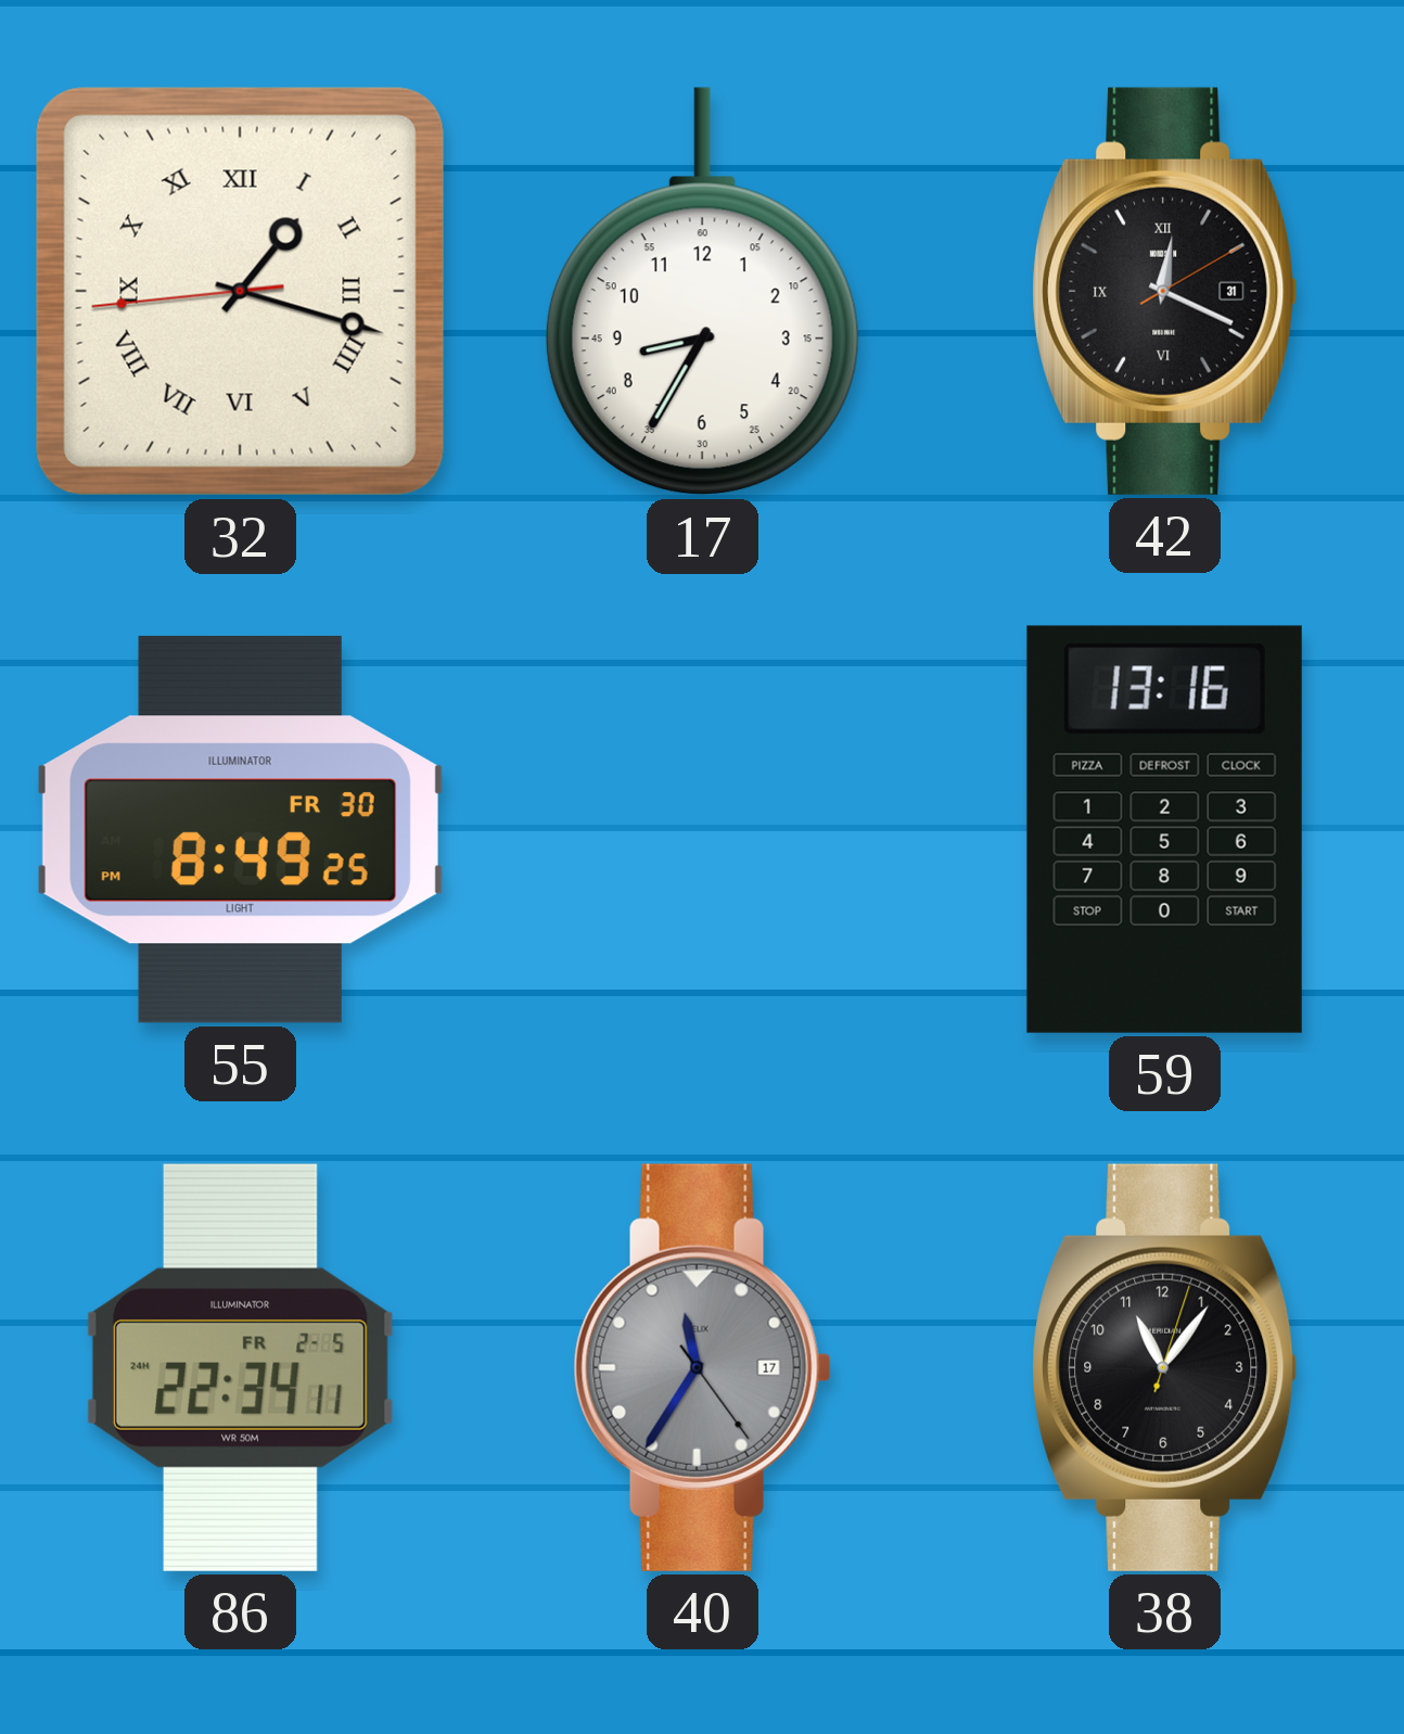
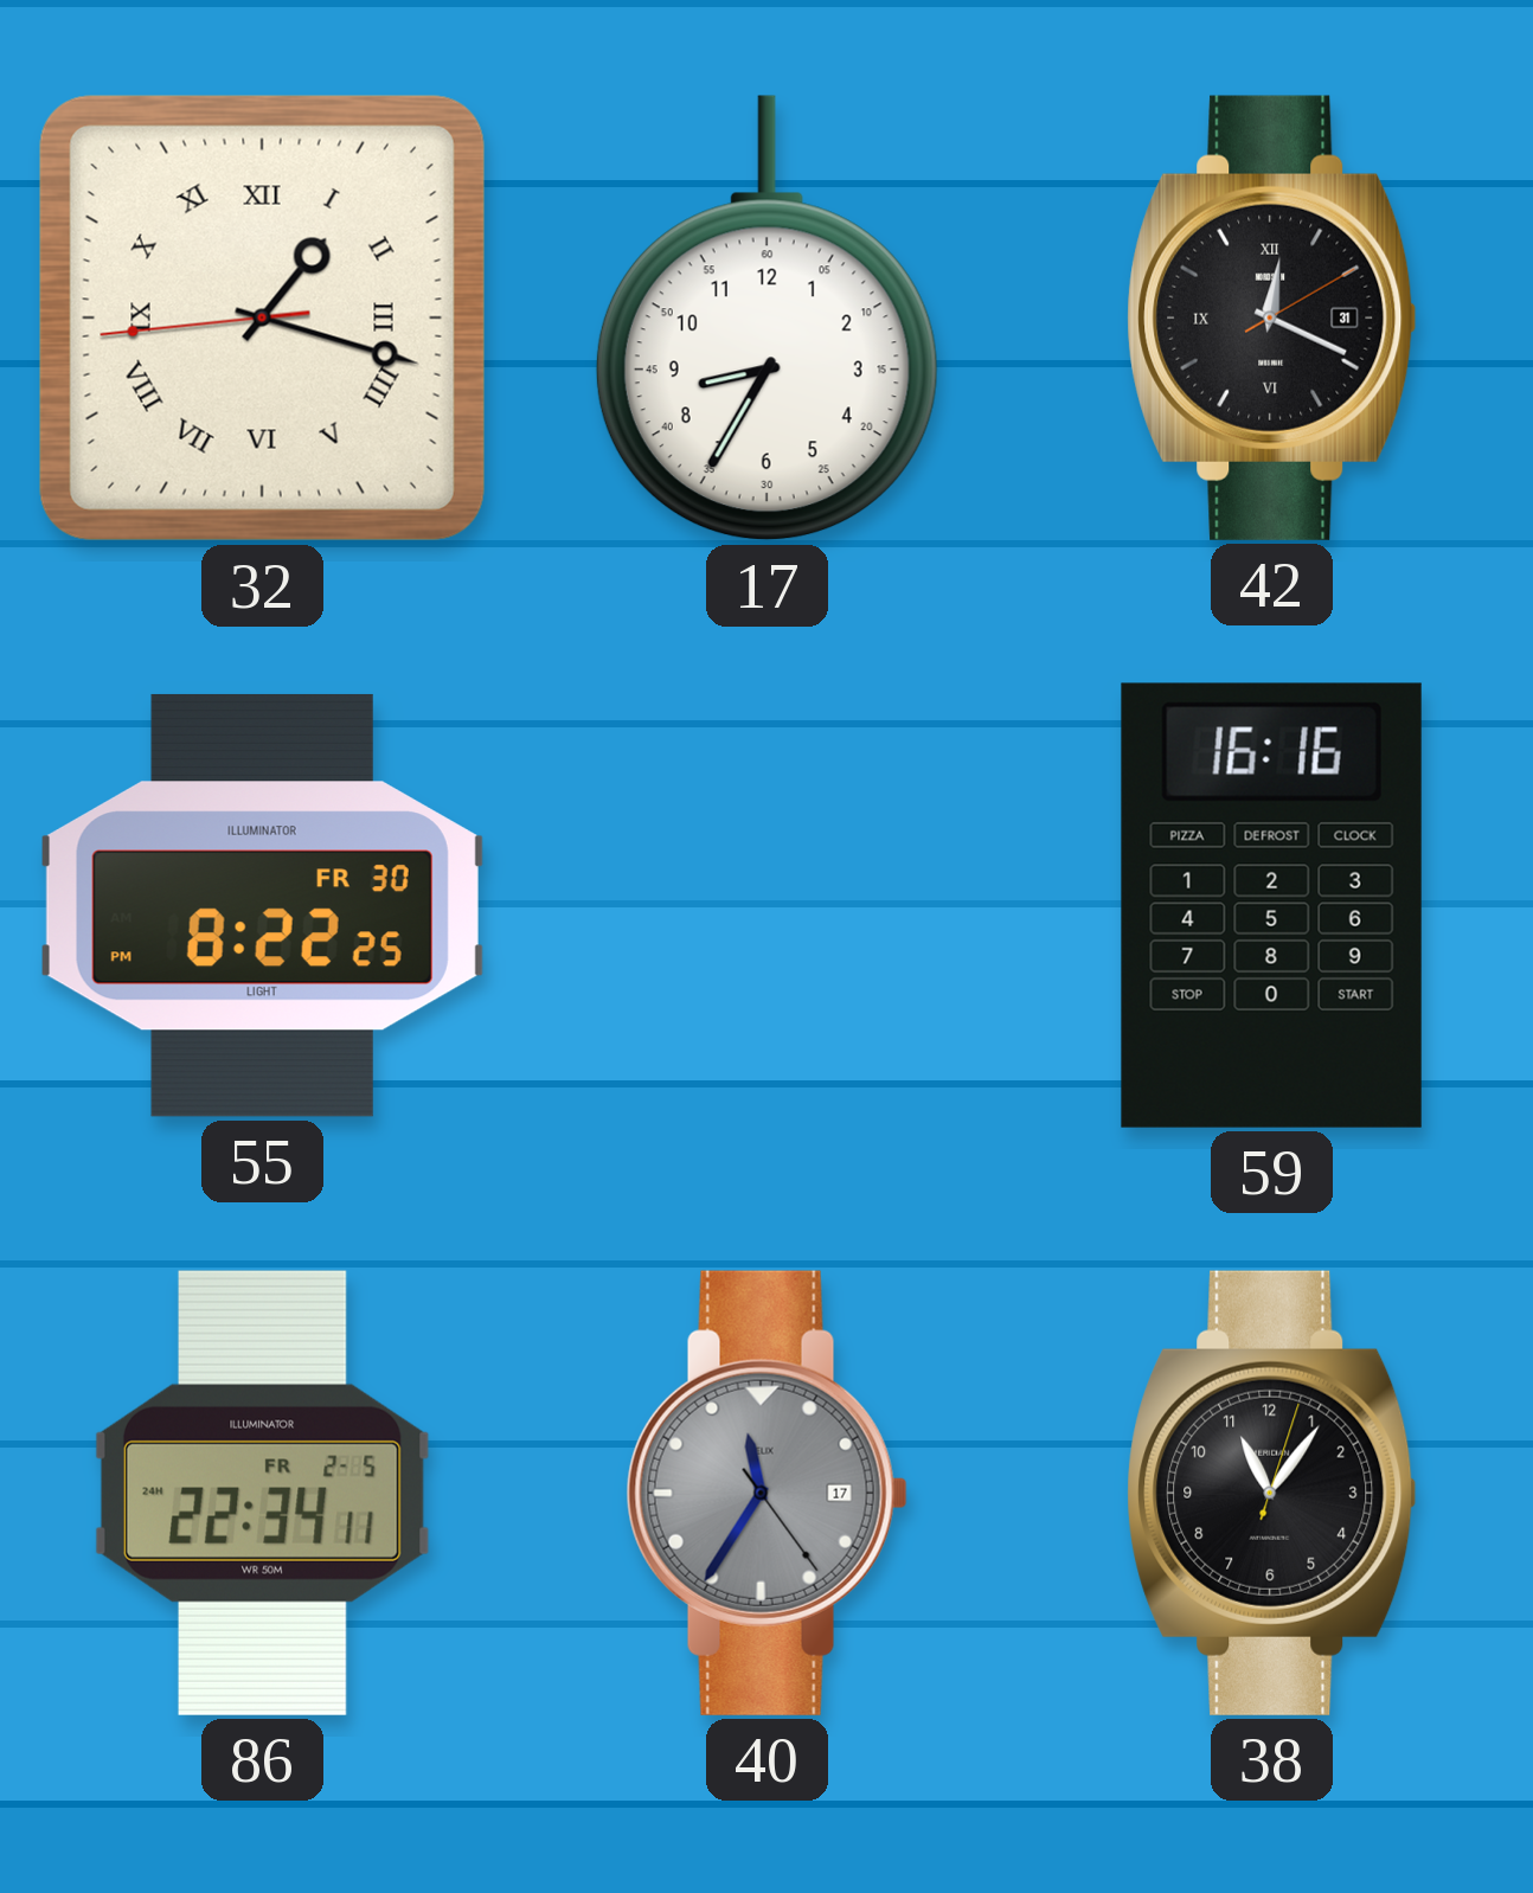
55: 8:49 -> 8:22
59: 13:16 -> 16:16
